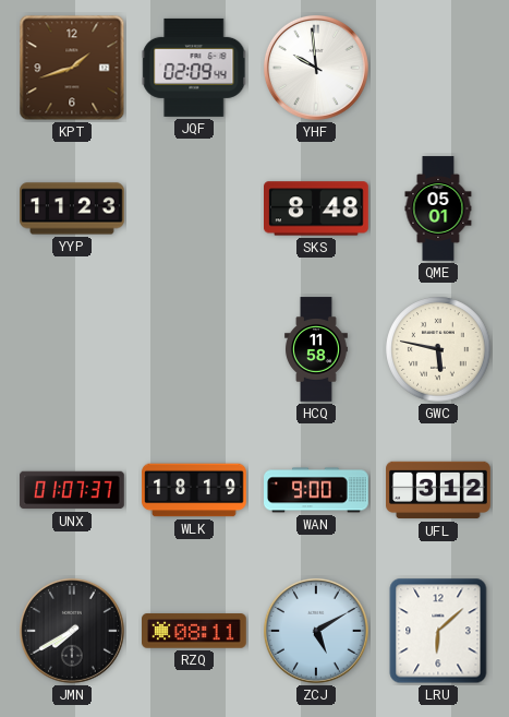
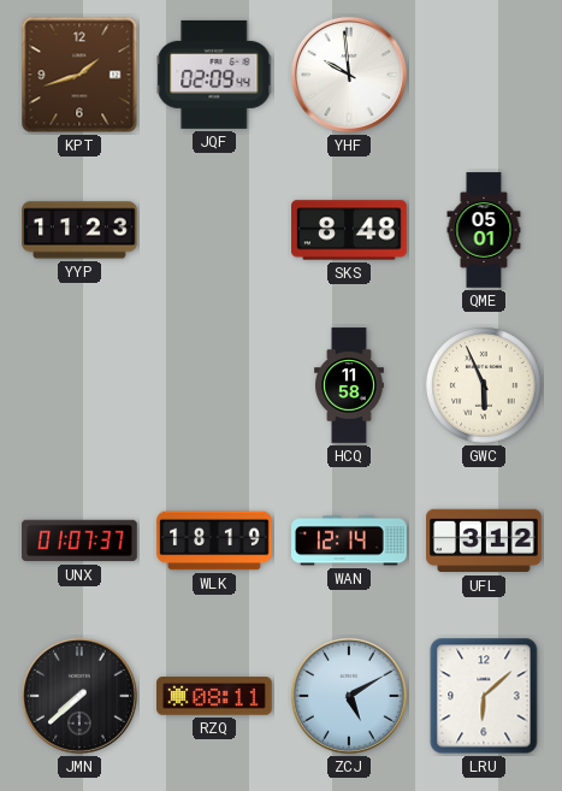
GWC: 5:47 -> 5:56
WAN: 9:00 -> 12:14
JMN: 7:40 -> 7:38
